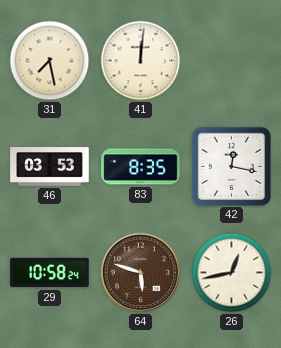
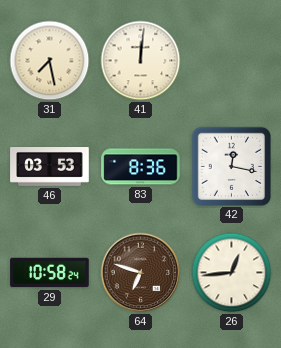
83: 8:35 -> 8:36
64: 5:48 -> 6:48
26: 12:43 -> 12:44
